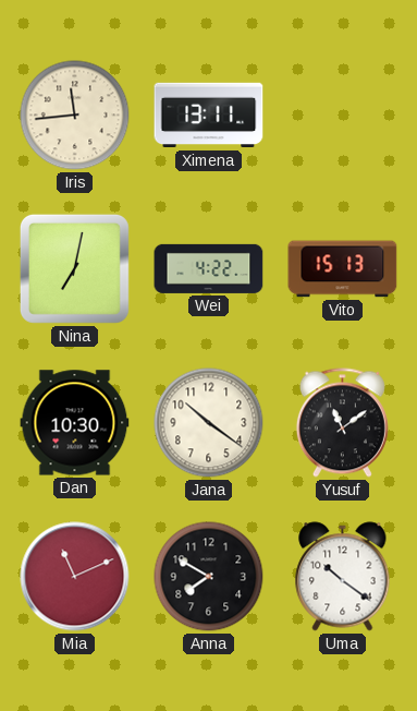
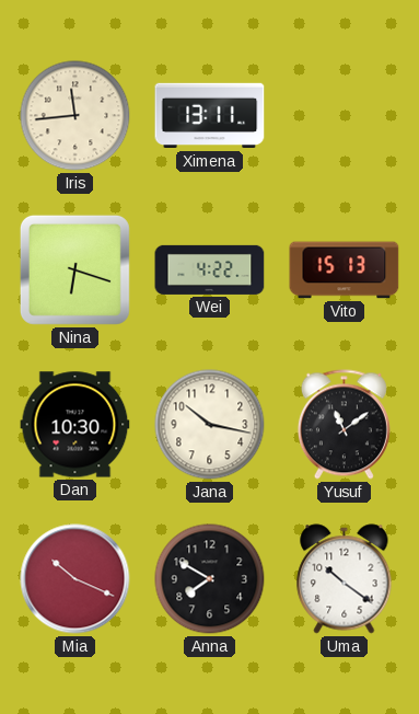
Nina: 7:02 -> 6:18
Jana: 10:21 -> 10:17
Mia: 11:11 -> 10:19
